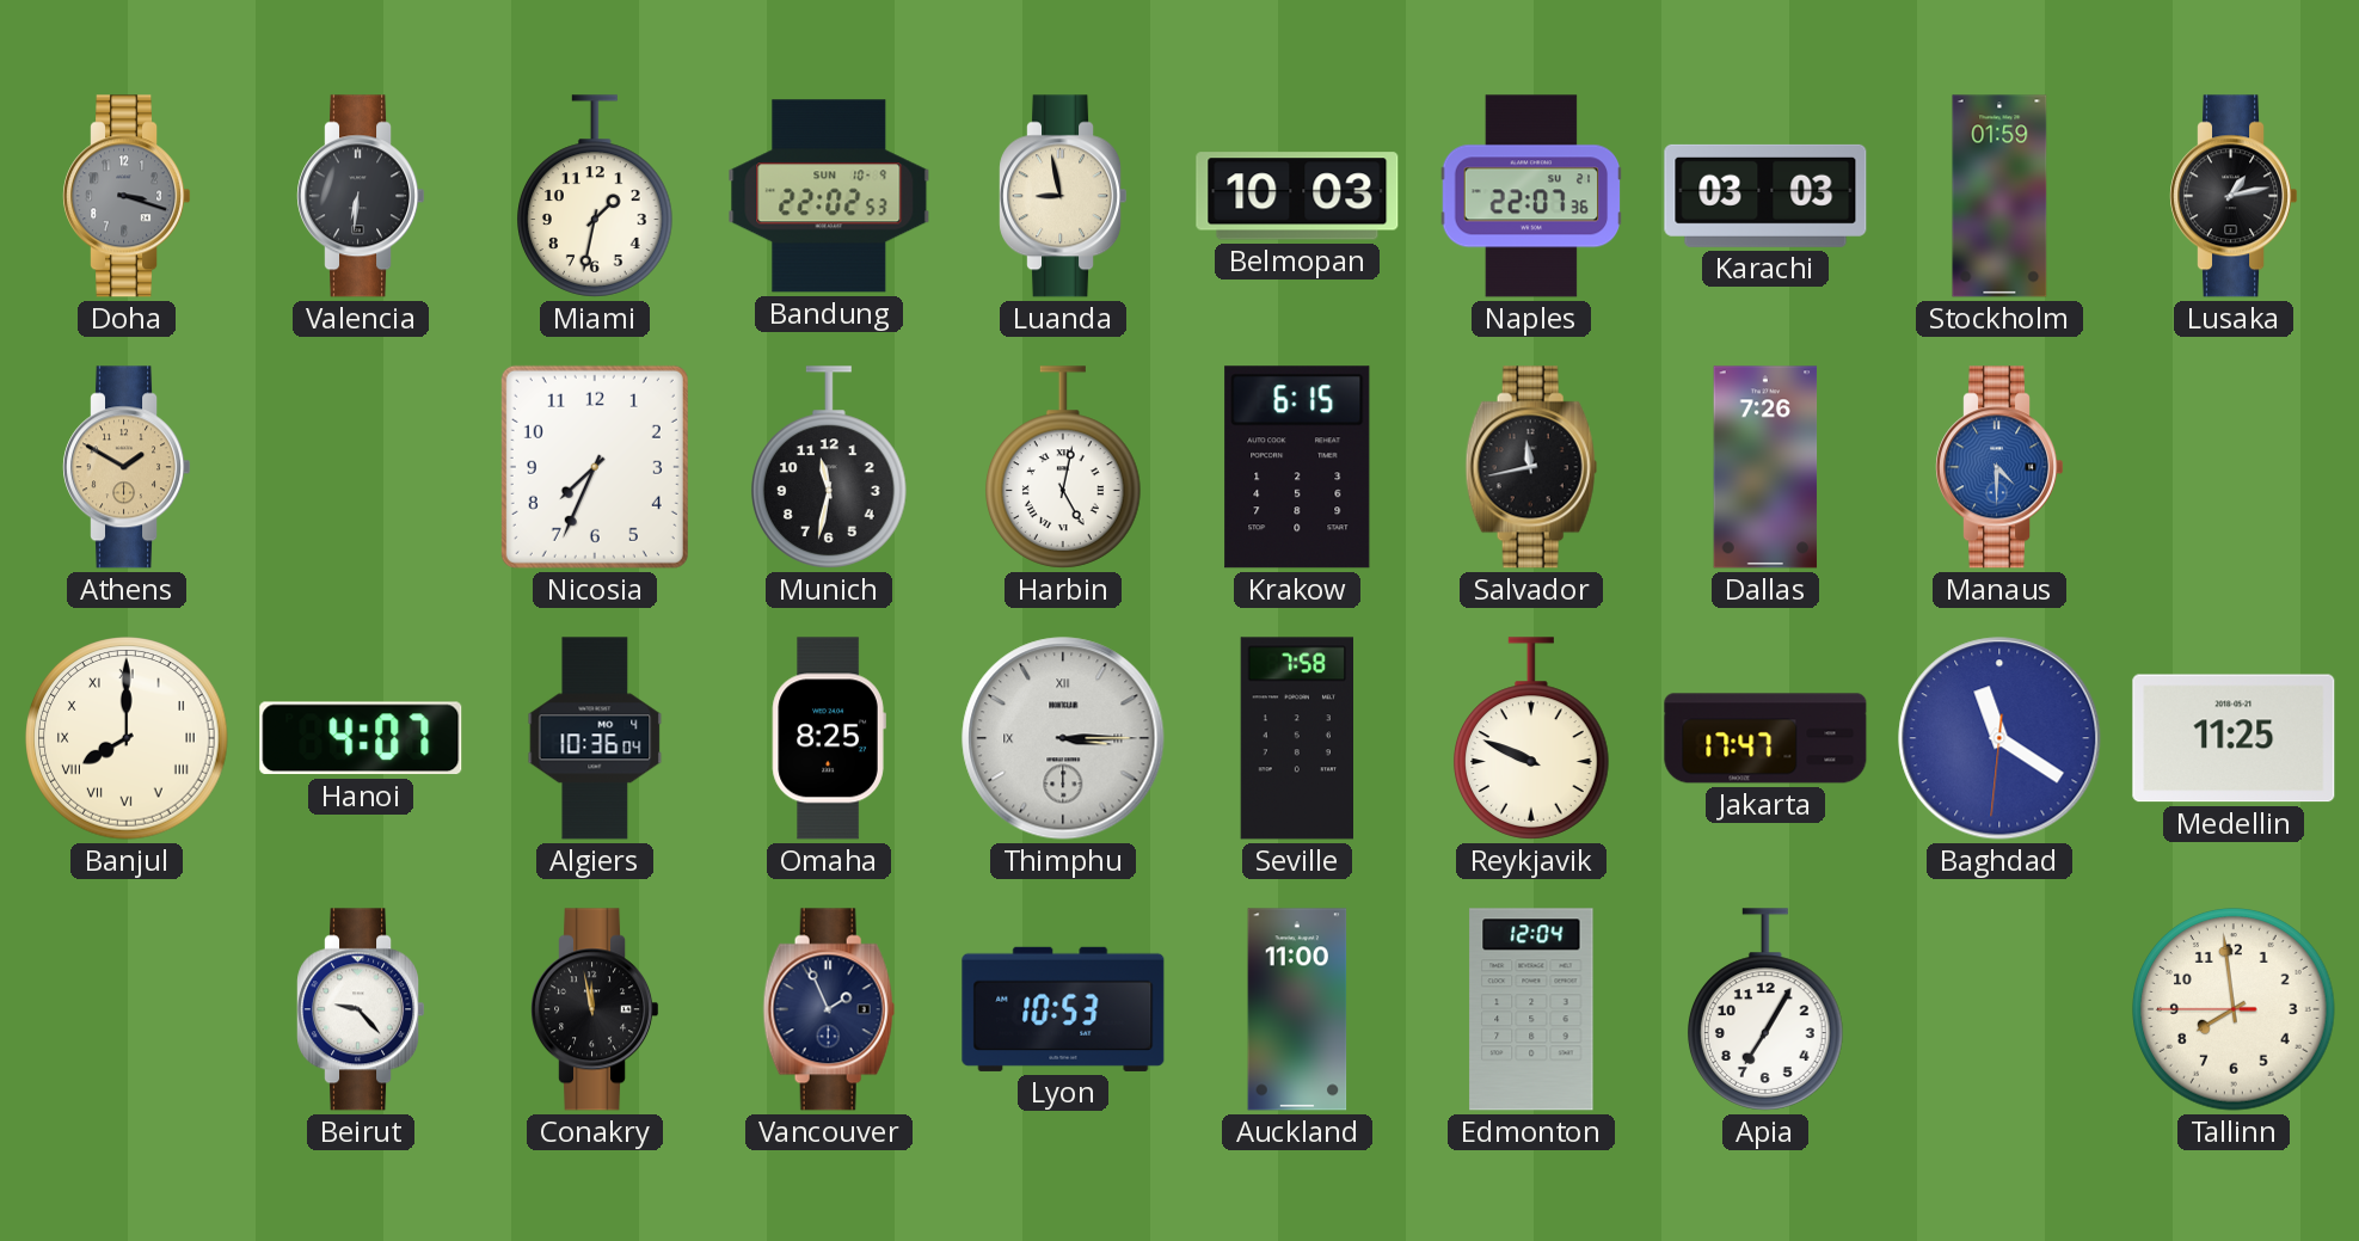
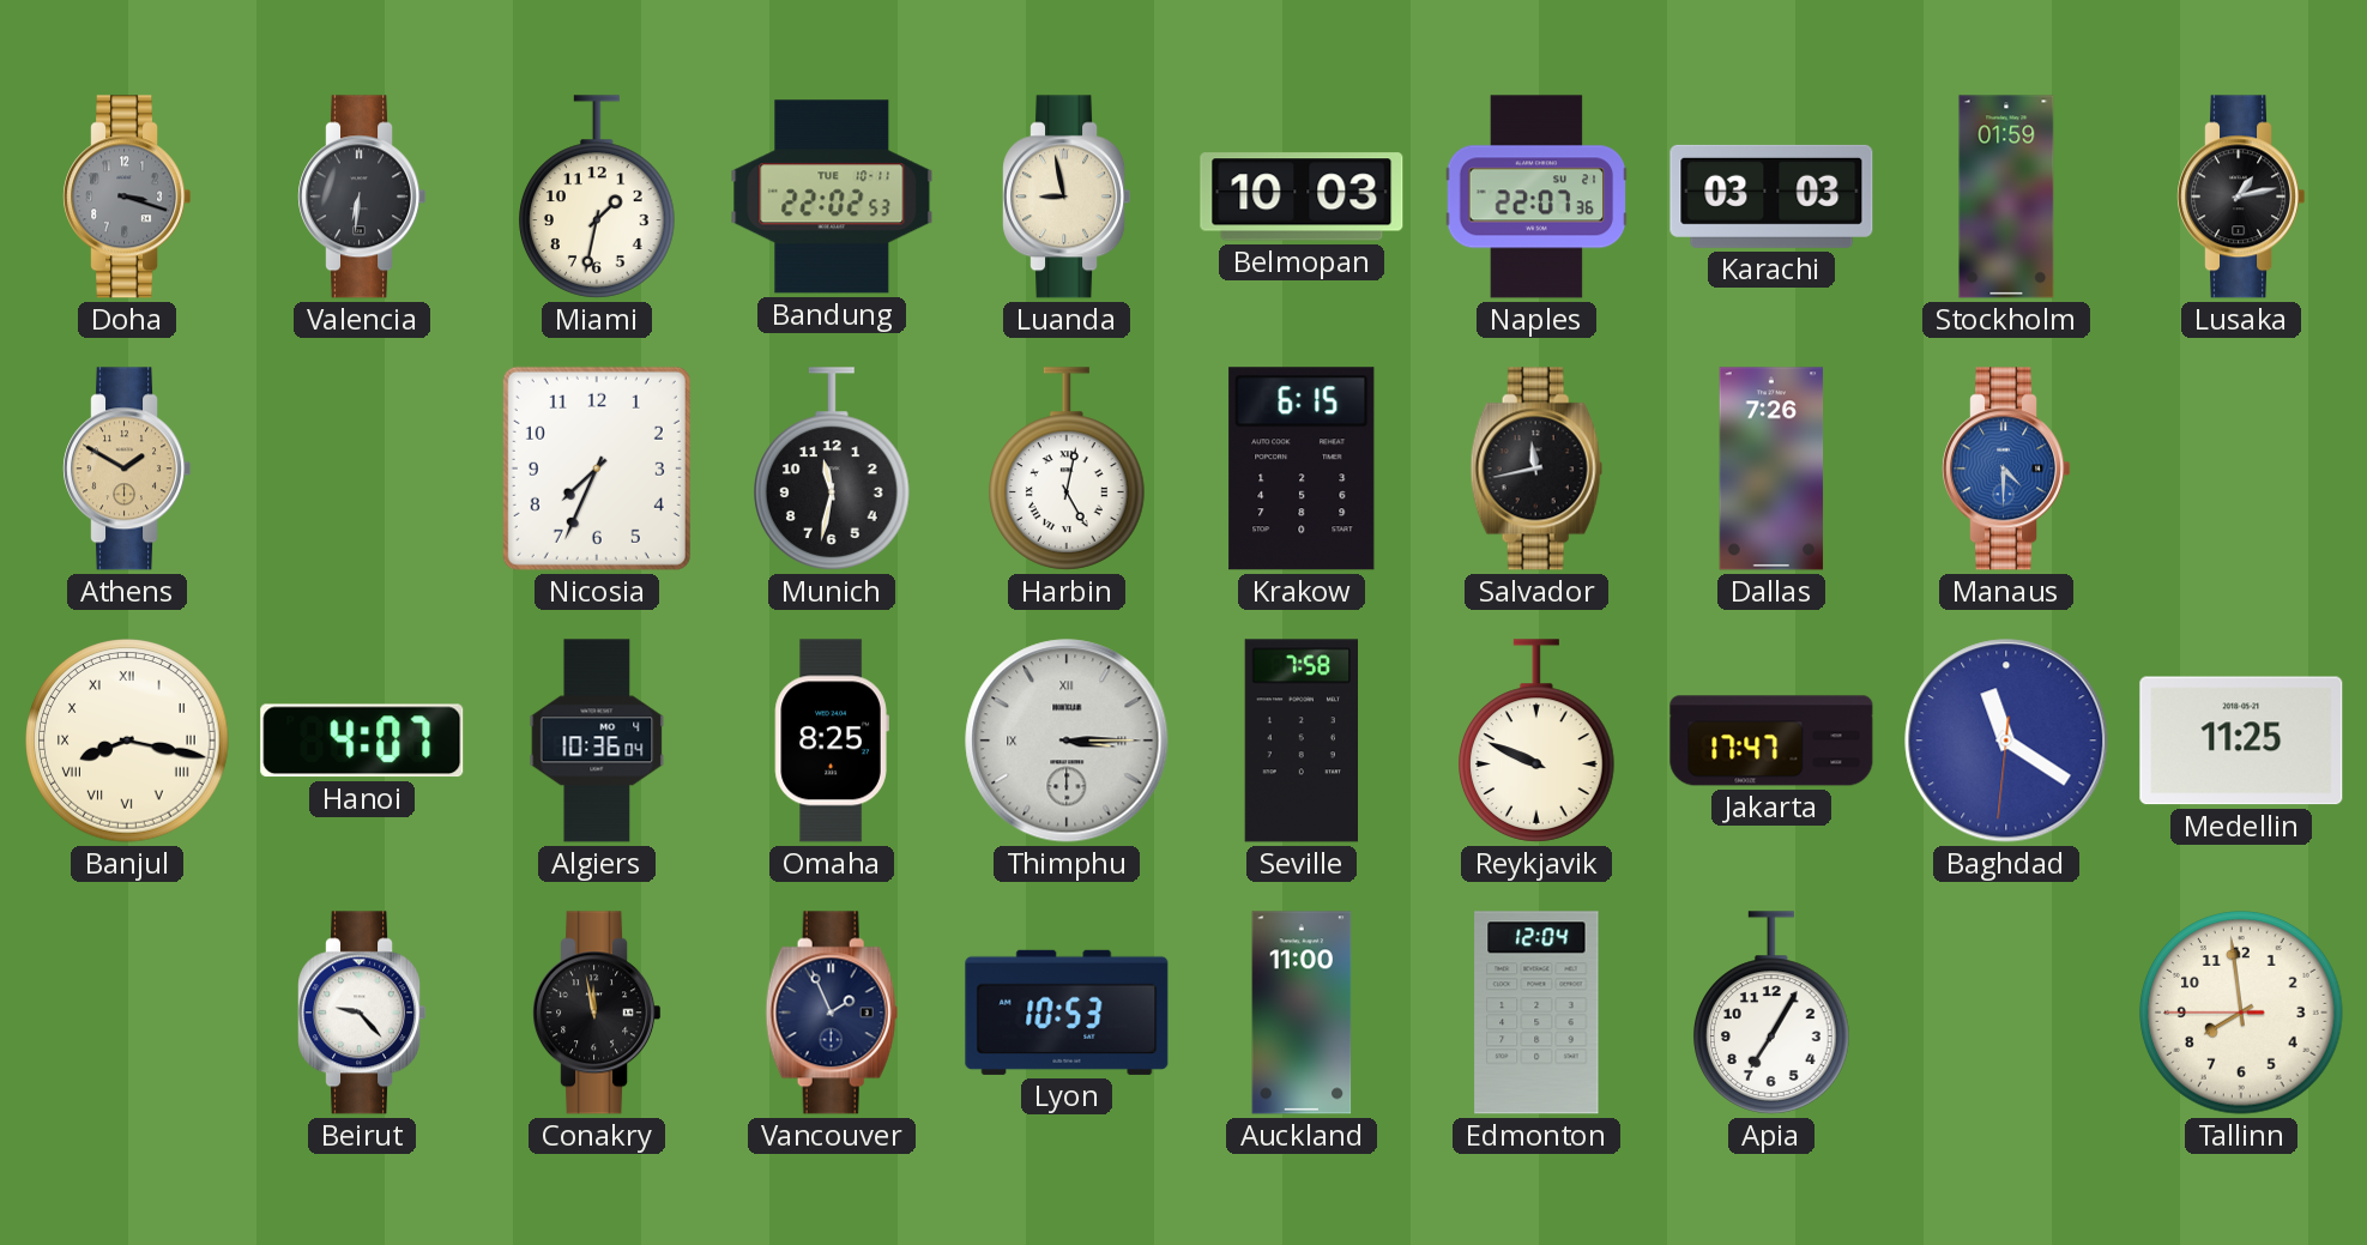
Bandung date: SUN 10-9 -> TUE 10-11
Banjul: 8:00 -> 8:17
